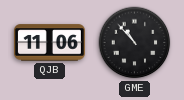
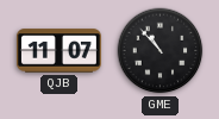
QJB: 11:06 -> 11:07
